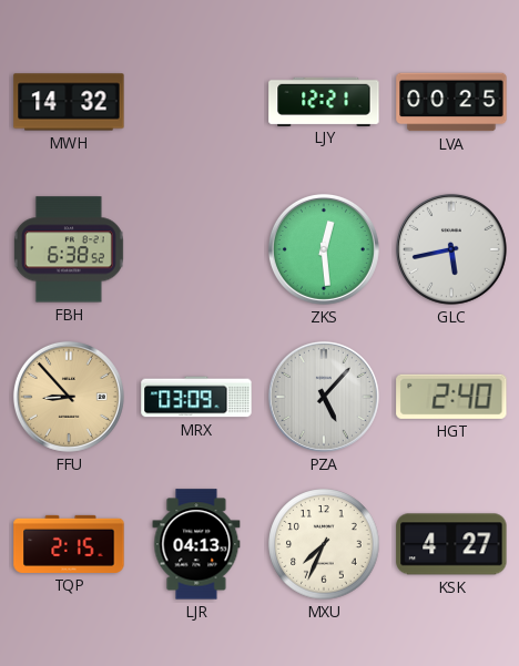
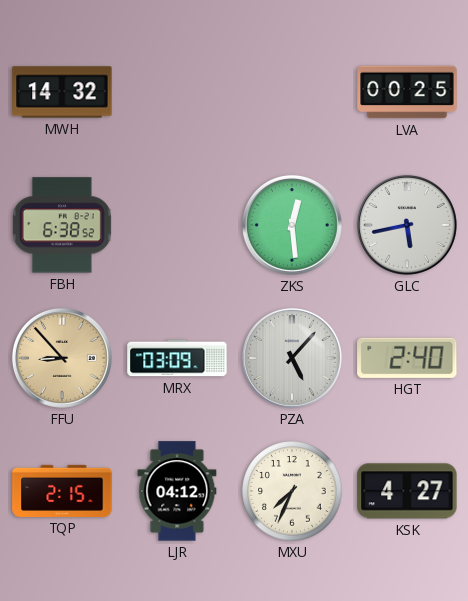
LJY: 12:21 -> none
LJR: 04:13 -> 04:12
